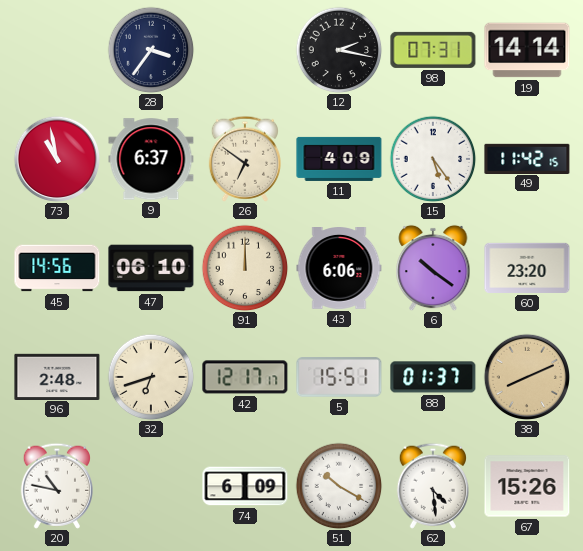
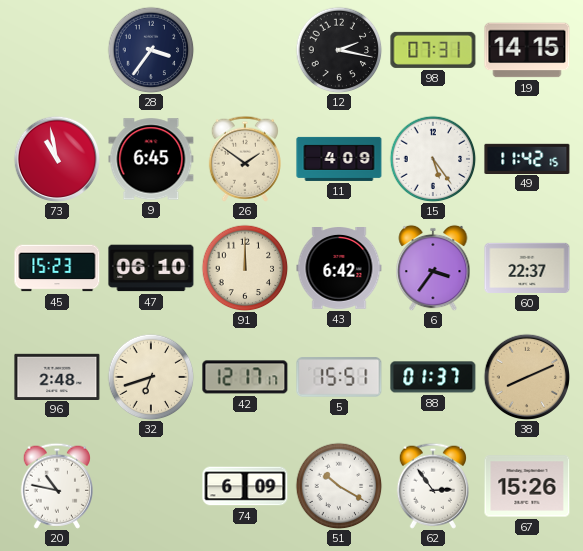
19: 14:14 -> 14:15
9: 6:37 -> 6:45
26: 6:51 -> 1:51
45: 14:56 -> 15:23
43: 6:06 -> 6:42
6: 10:21 -> 3:36
60: 23:20 -> 22:37
62: 4:29 -> 2:54
